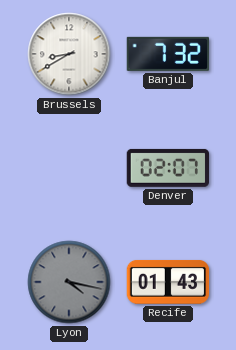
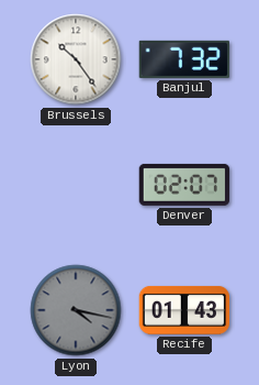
Brussels: 8:40 -> 10:24
